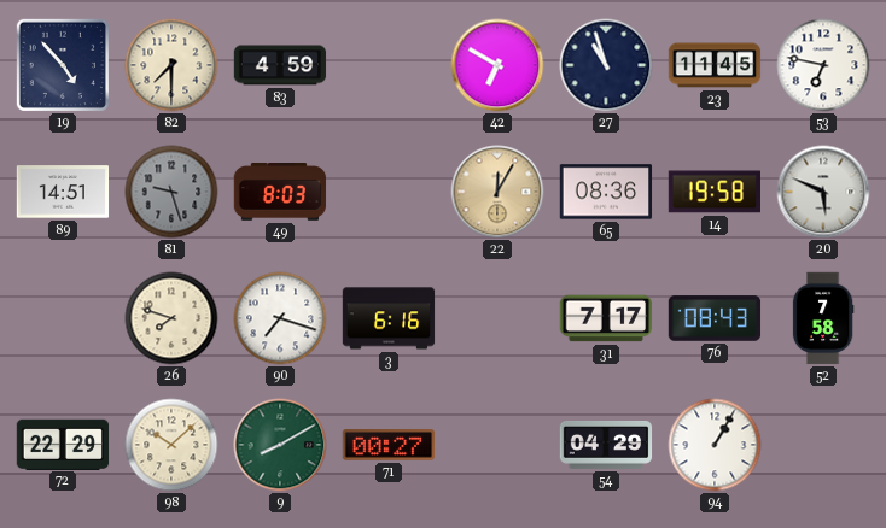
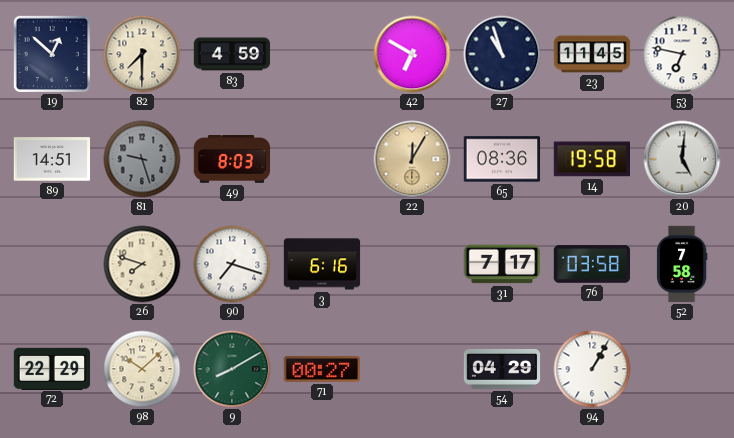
19: 4:53 -> 12:52
20: 5:49 -> 5:01
76: 08:43 -> 03:58
